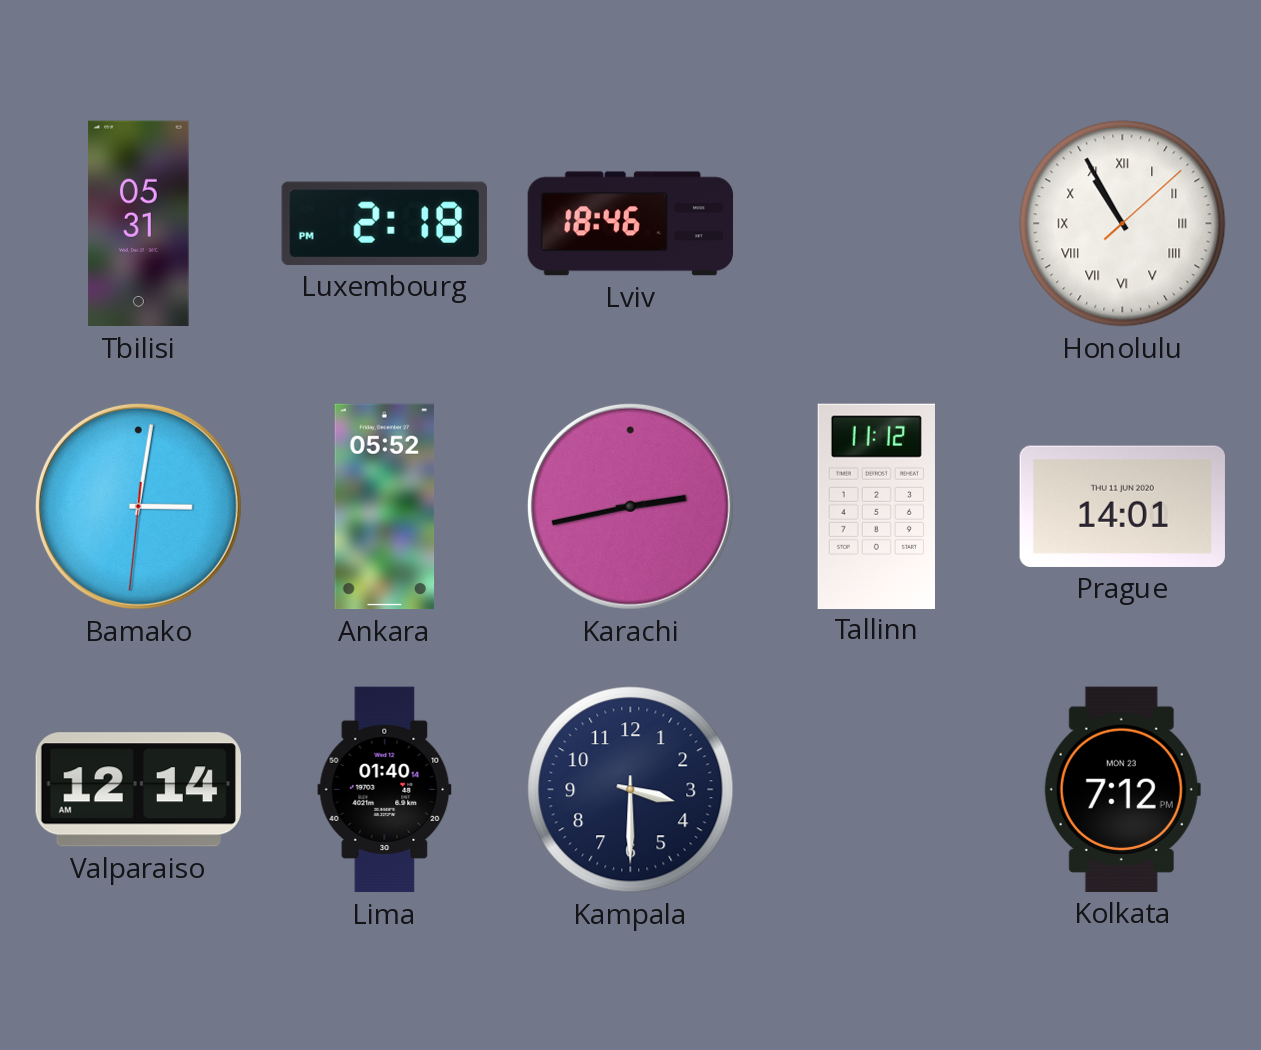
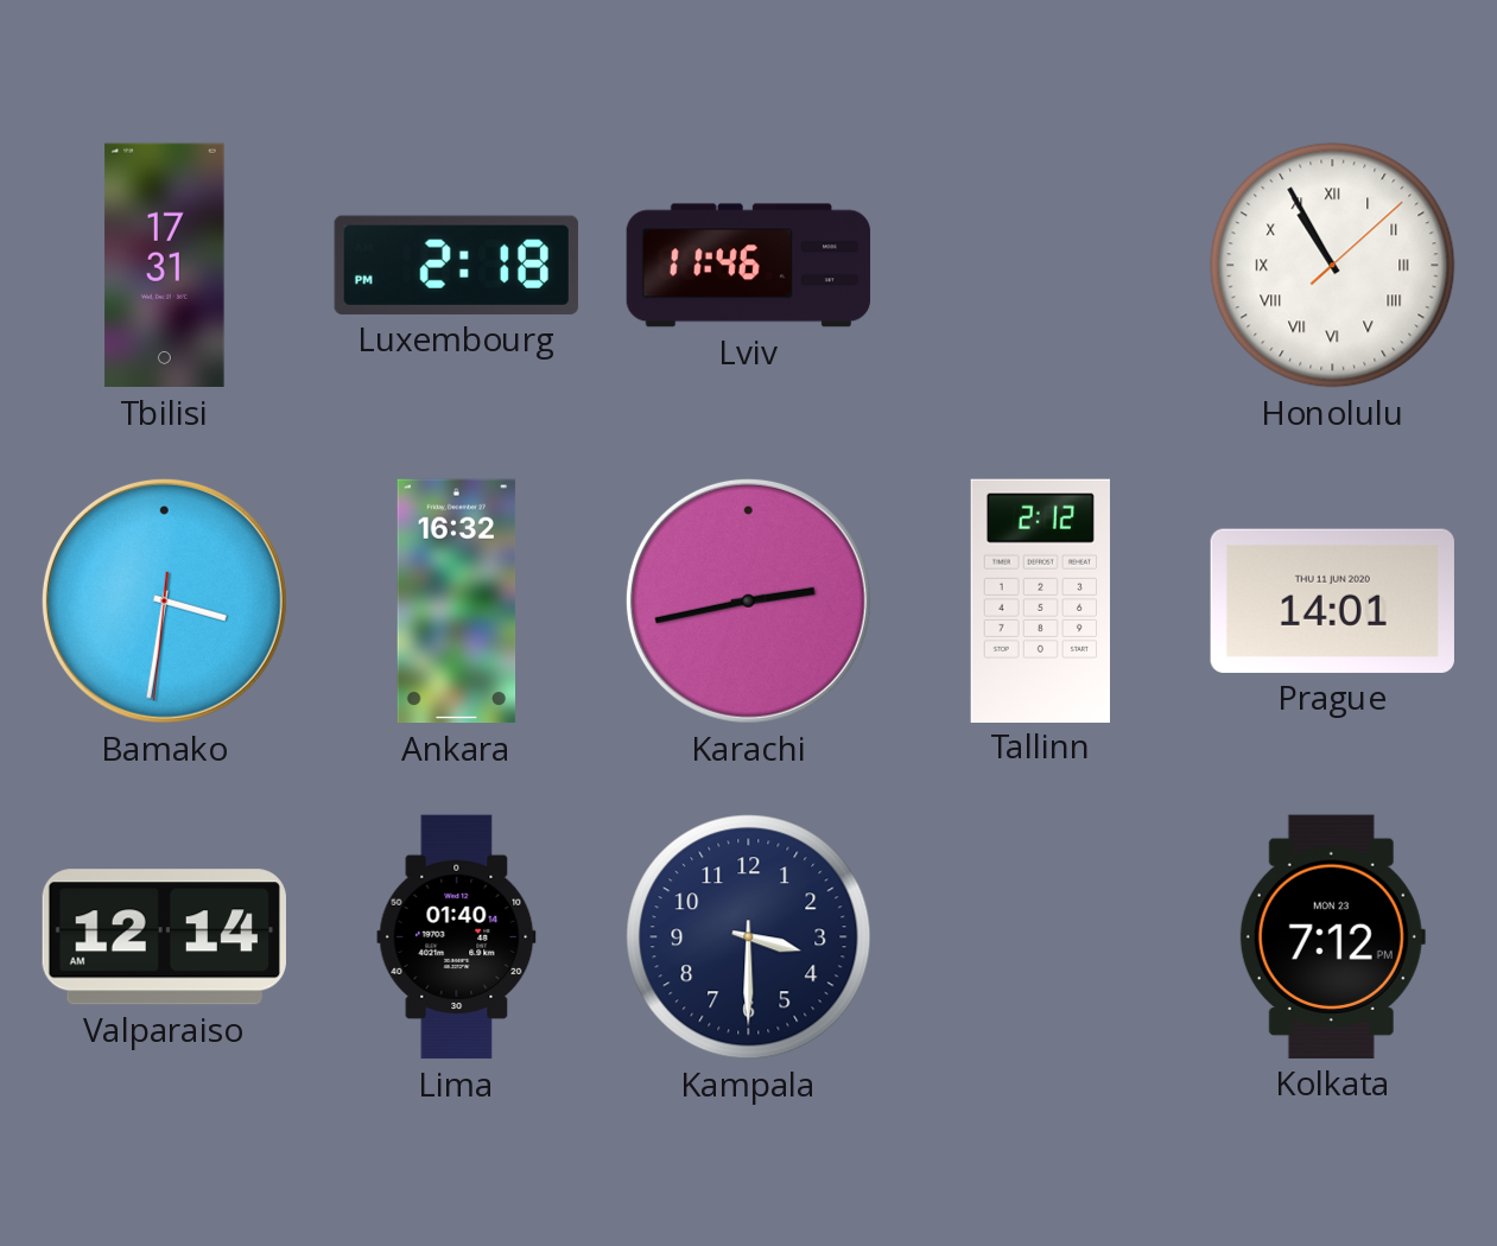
Tbilisi: 05:31 -> 17:31
Lviv: 18:46 -> 11:46
Bamako: 3:01 -> 3:31
Ankara: 05:52 -> 16:32
Tallinn: 11:12 -> 2:12
